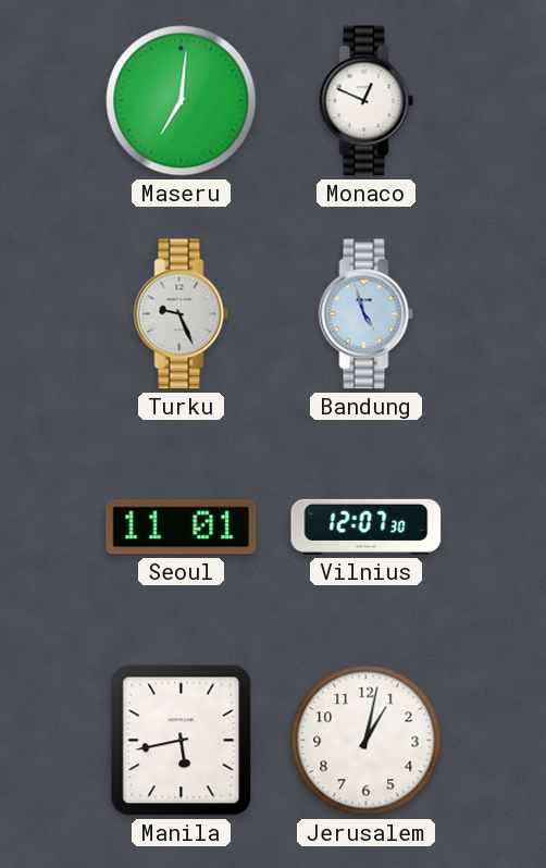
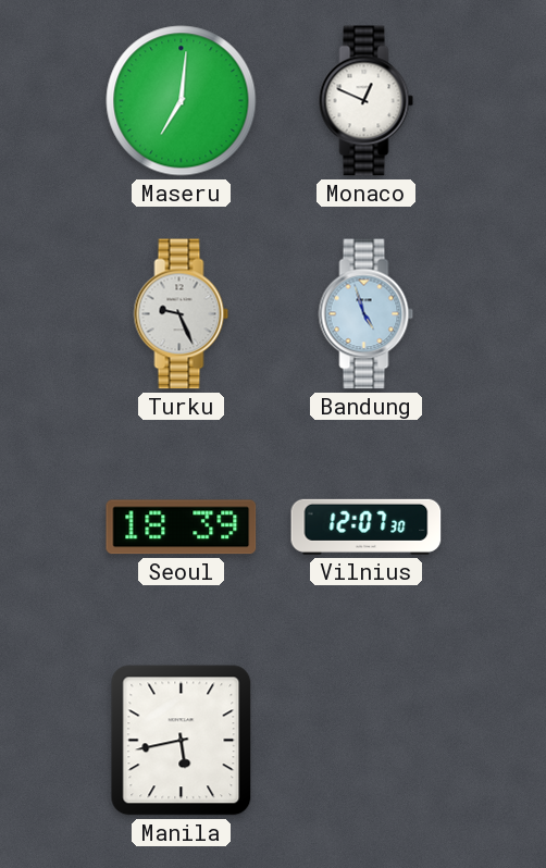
Seoul: 11:01 -> 18:39
Jerusalem: 1:02 -> none
